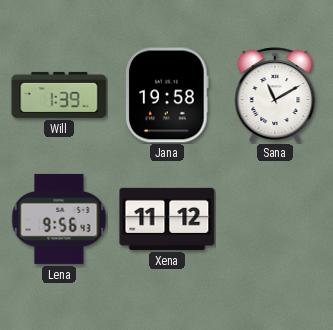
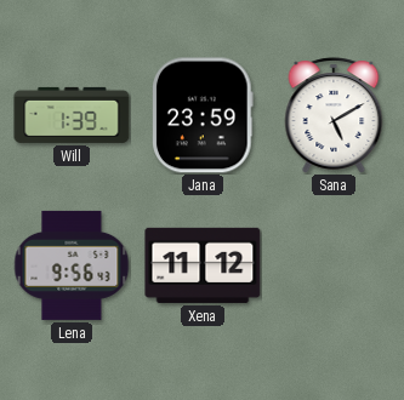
Jana: 19:58 -> 23:59
Sana: 11:10 -> 5:10
